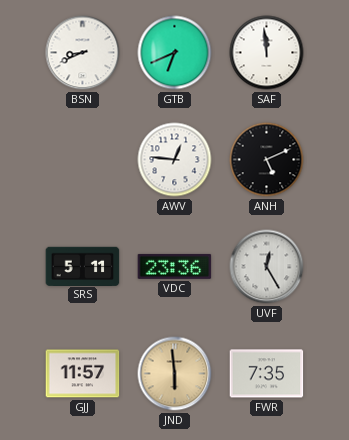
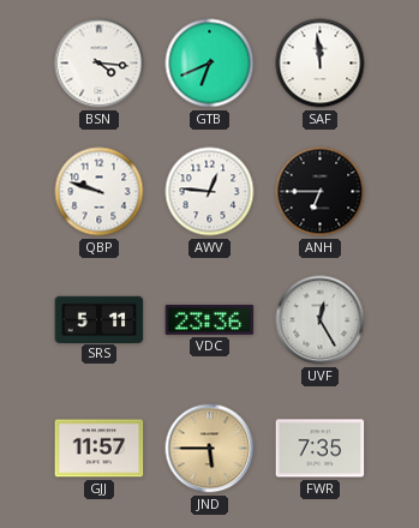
BSN: 8:41 -> 4:16
QBP: none -> 9:48
ANH: 5:11 -> 6:45
JND: 5:59 -> 5:45
